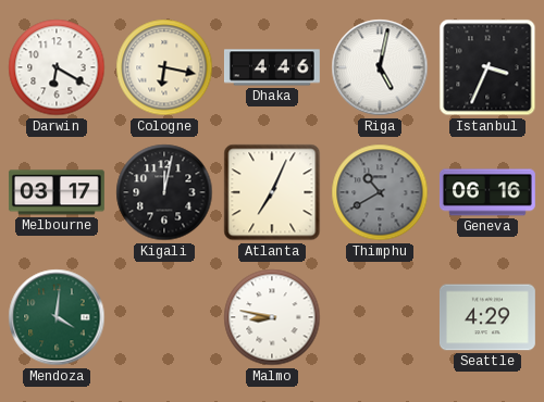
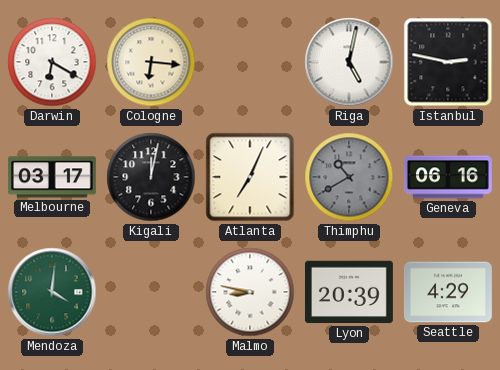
Cologne: 6:17 -> 6:16
Dhaka: 4:46 -> none
Istanbul: 3:34 -> 2:47
Lyon: none -> 20:39
